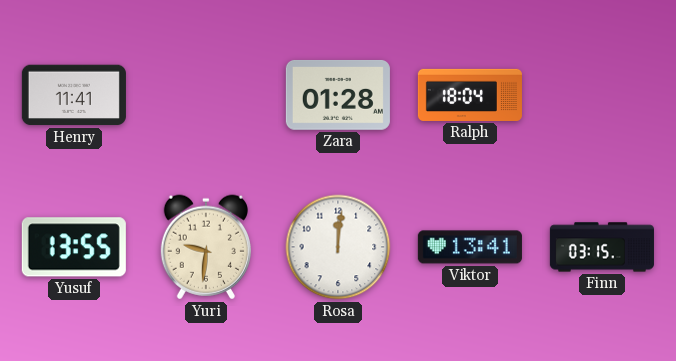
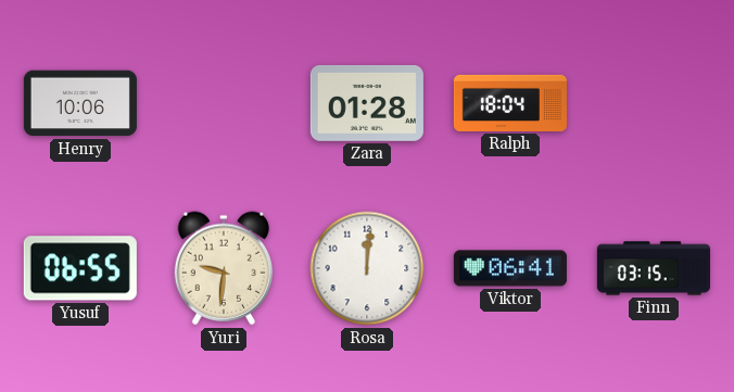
Henry: 11:41 -> 10:06
Yusuf: 13:55 -> 06:55
Viktor: 13:41 -> 06:41
